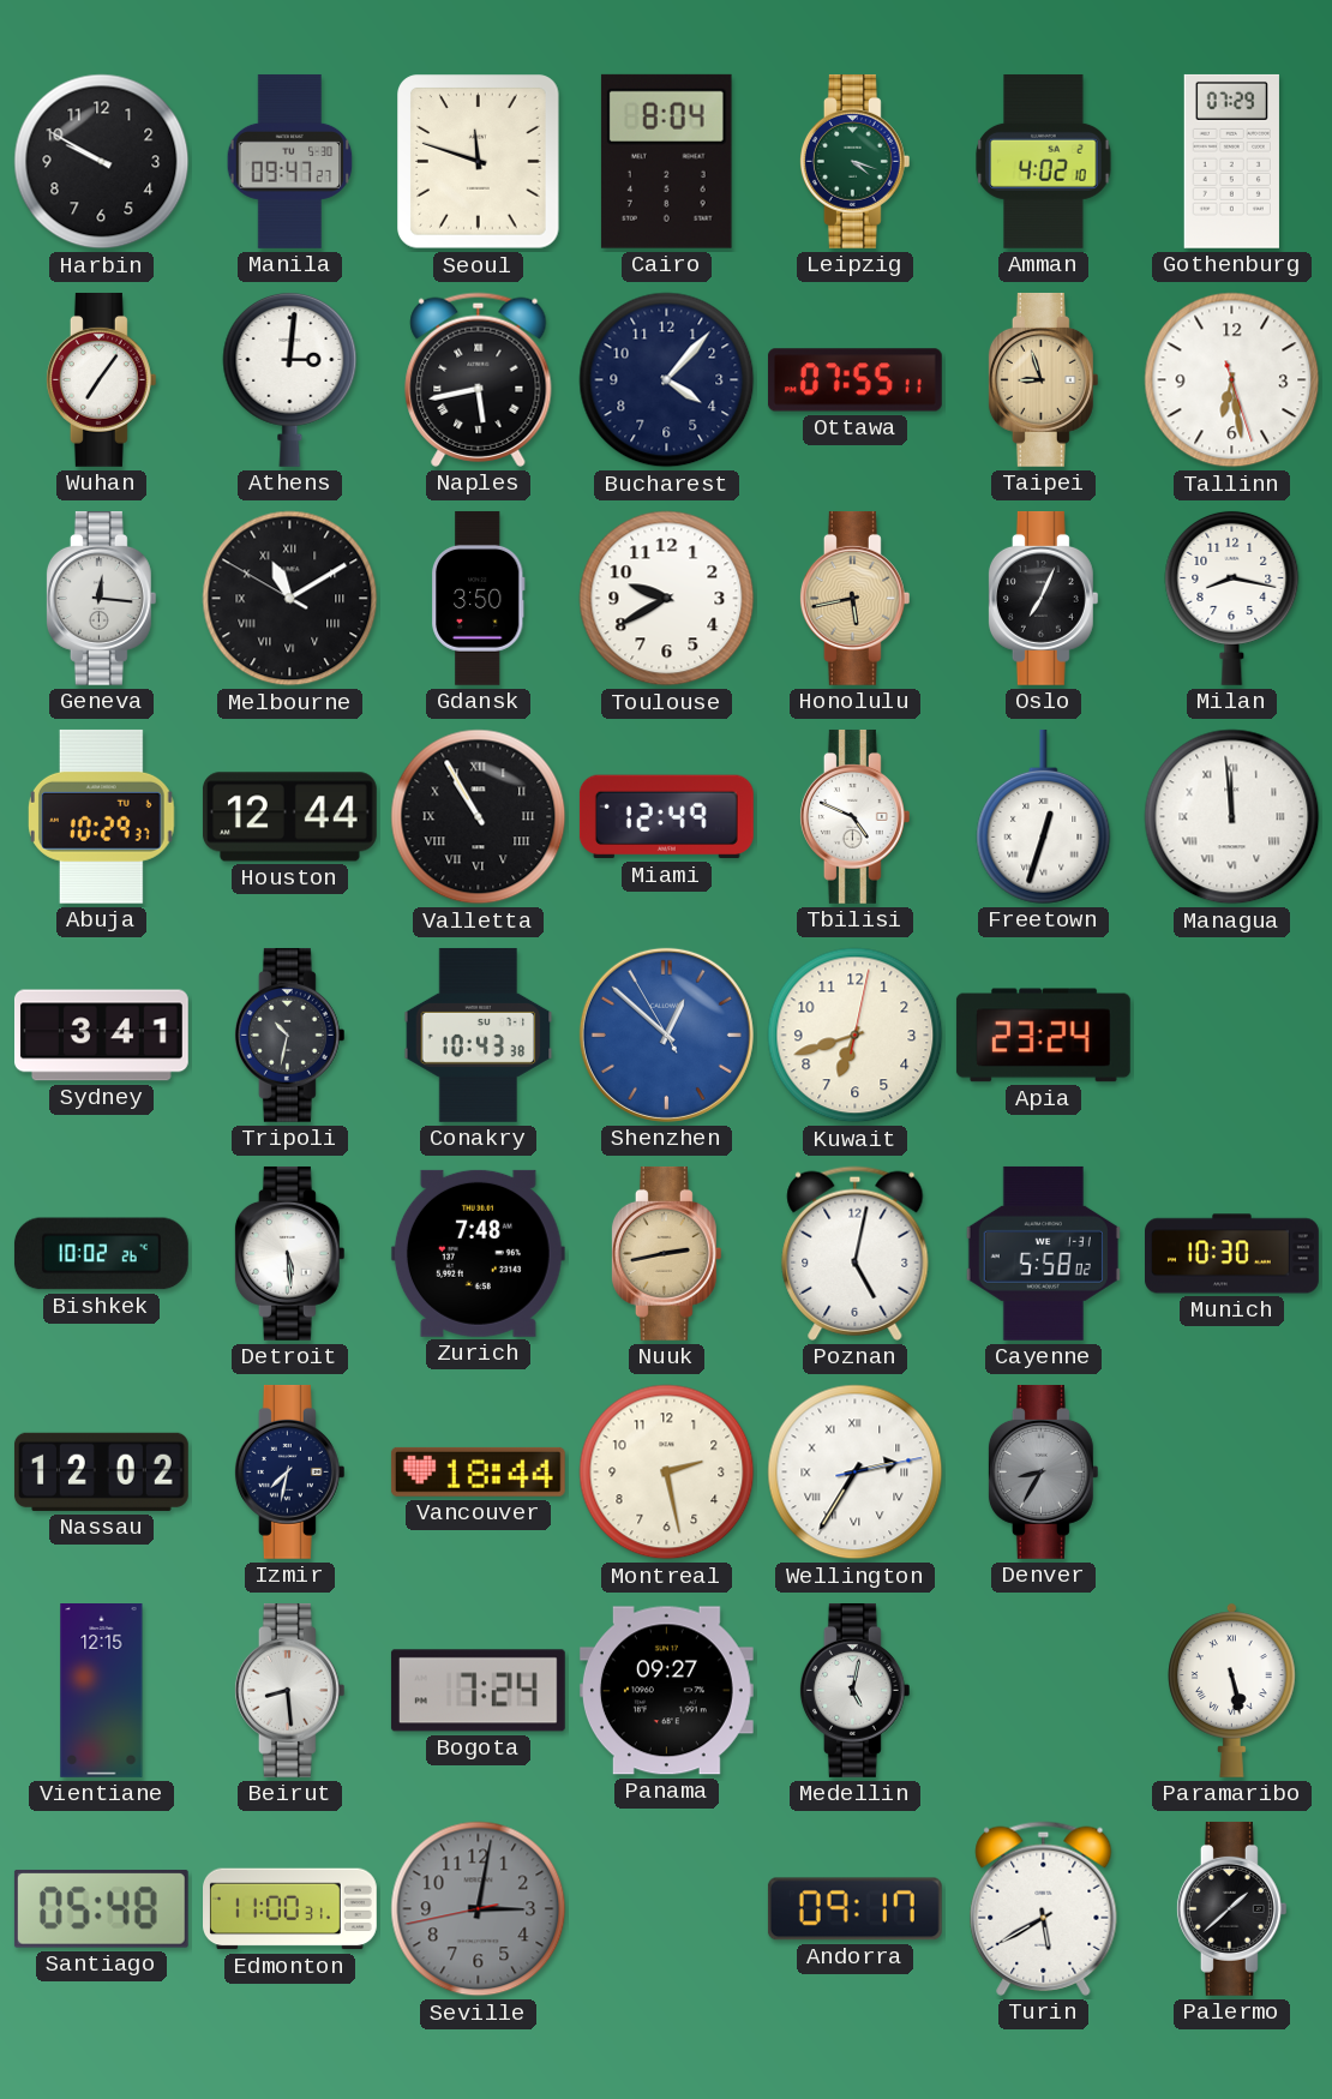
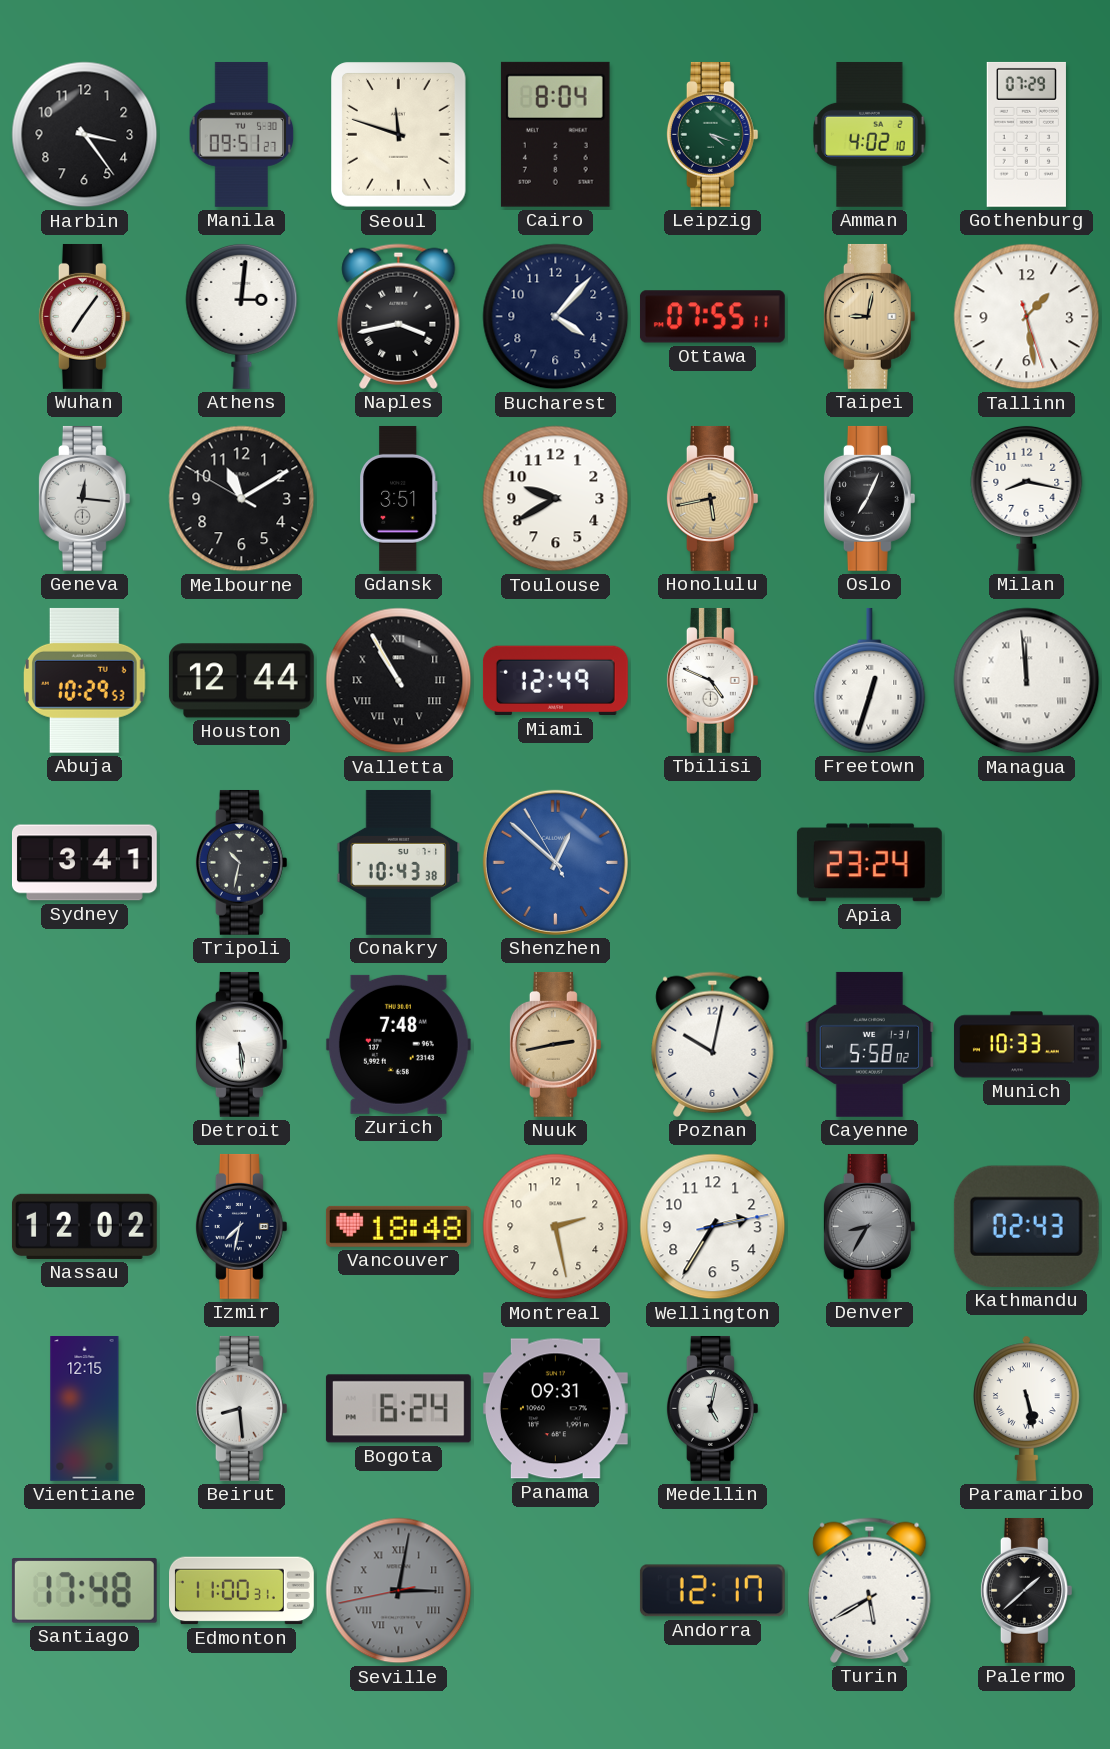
Harbin: 9:50 -> 3:24
Manila: 09:47 -> 09:51
Naples: 5:43 -> 3:43
Taipei: 8:57 -> 9:02
Tallinn: 6:28 -> 1:28
Melbourne numerals: Roman -> Arabic
Gdansk: 3:50 -> 3:51
Abuja: 10:29:37 -> 10:29:53
Kuwait: 6:42 -> none
Bishkek: 10:02 -> none
Poznan: 5:02 -> 10:02
Munich: 10:30 -> 10:33
Vancouver: 18:44 -> 18:48
Wellington numerals: Roman -> Arabic
Kathmandu: none -> 02:43
Bogota: 7:24 -> 6:24
Panama: 09:27 -> 09:31
Santiago: 05:48 -> 17:48
Seville numerals: Arabic -> Roman
Andorra: 09:17 -> 12:17
